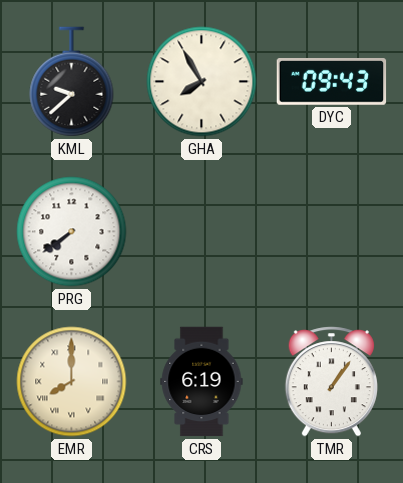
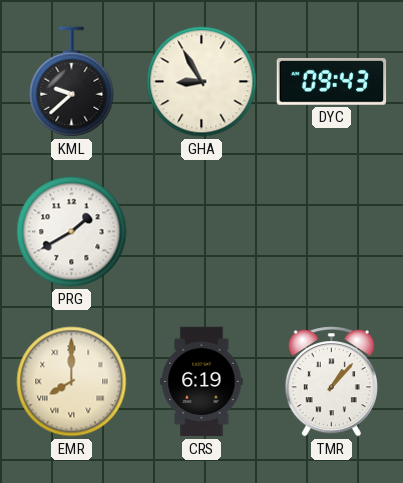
GHA: 7:55 -> 8:55
PRG: 7:39 -> 1:40
TMR: 1:06 -> 1:07
